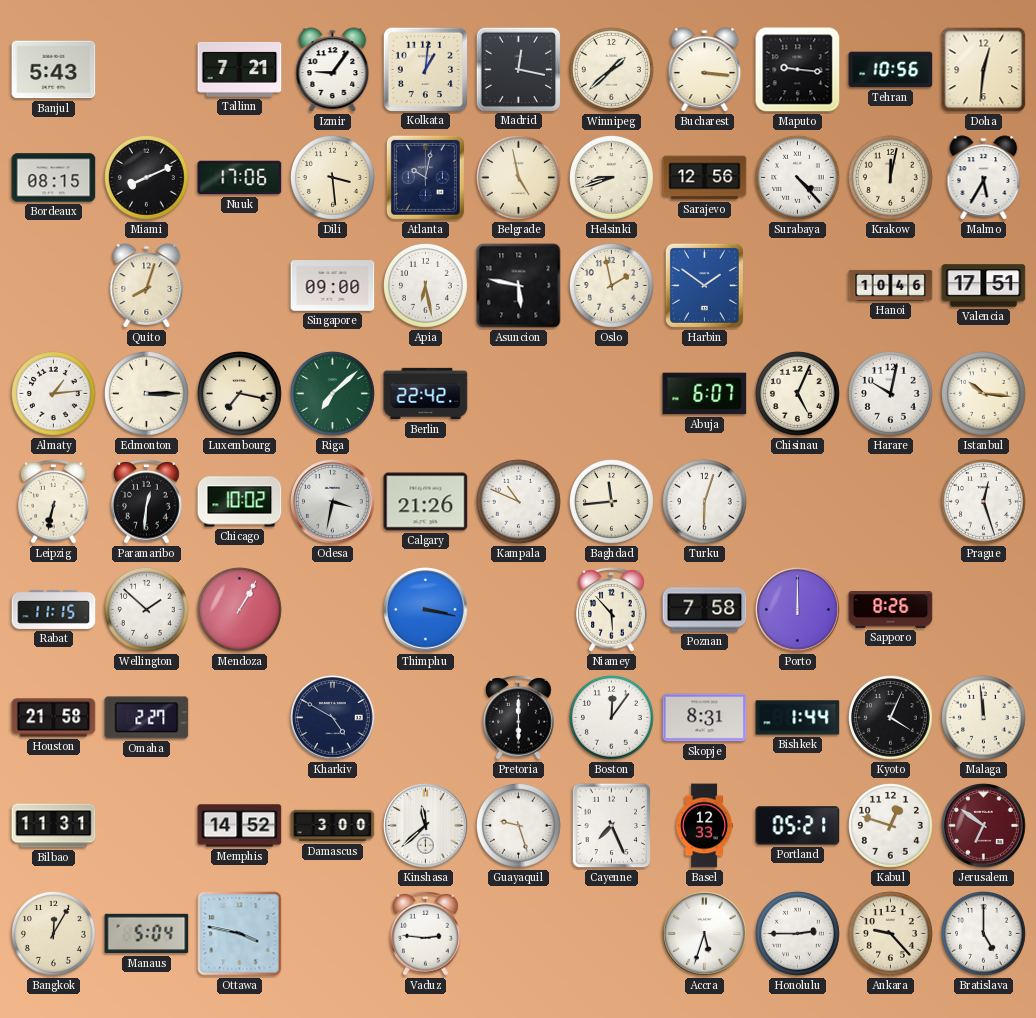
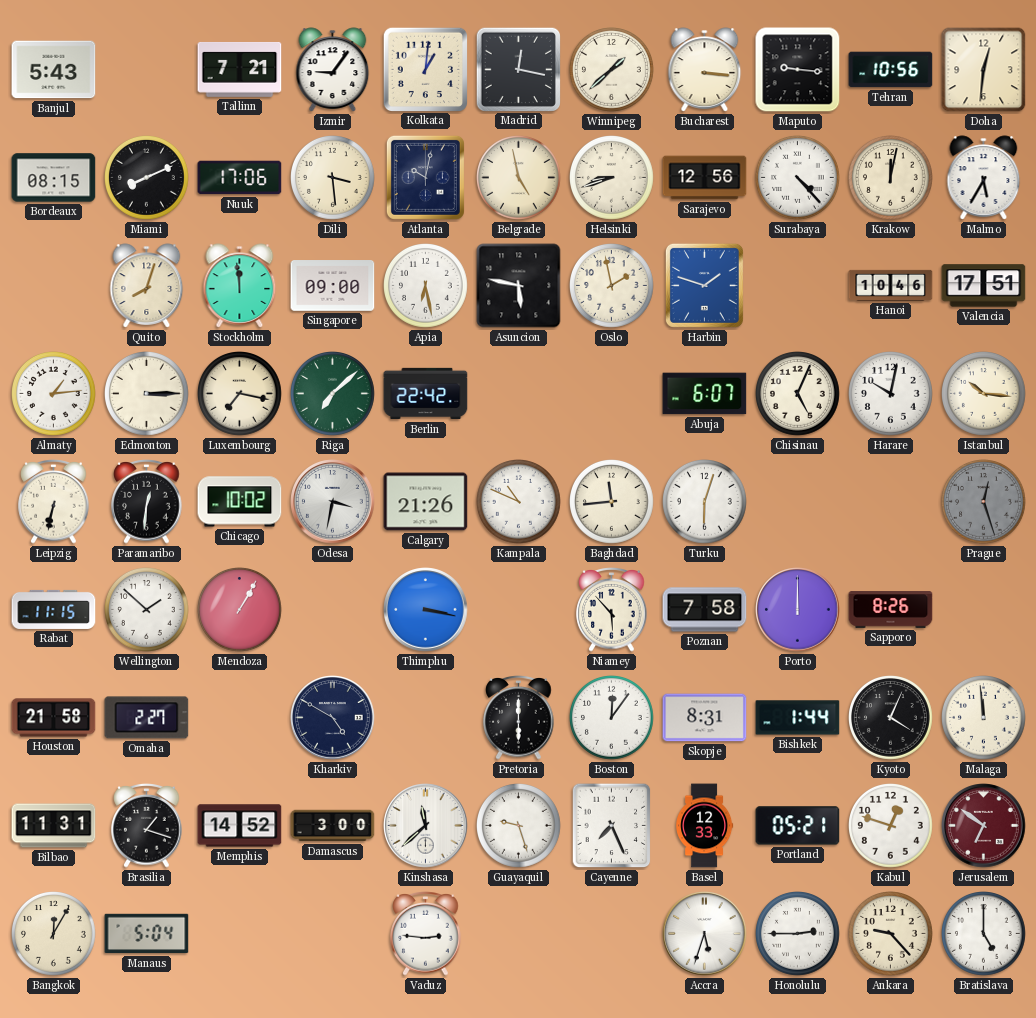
Stockholm: none -> 11:59
Harbin: 1:51 -> 1:48
Prague dial: white -> grey
Brasilia: none -> 1:18
Ottawa: 3:47 -> none
